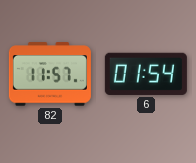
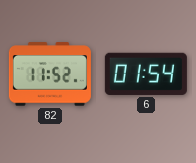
82: 11:57 -> 11:52
